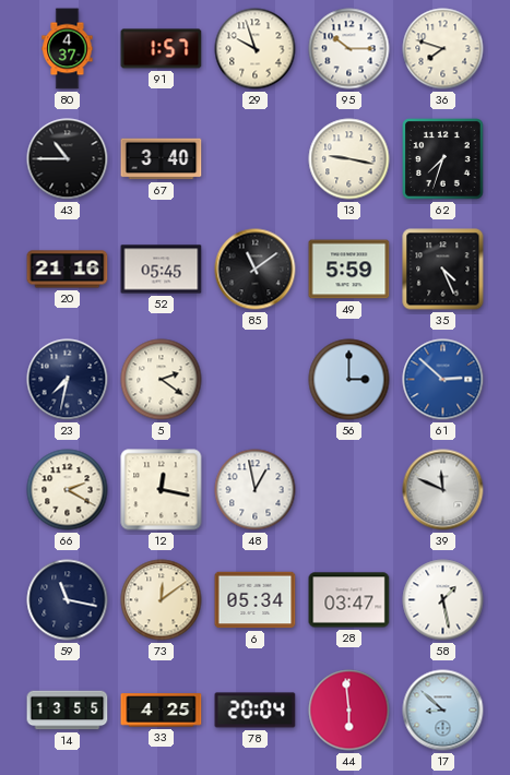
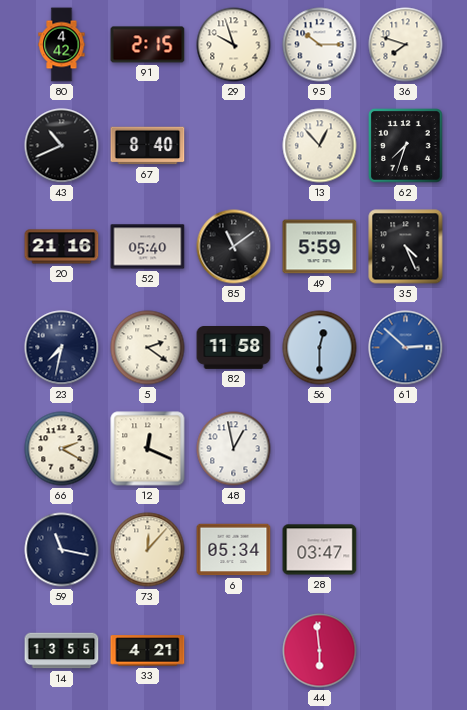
80: 4:37 -> 4:42
91: 1:57 -> 2:15
43: 10:45 -> 10:41
67: 3:40 -> 8:40
13: 9:17 -> 12:53
52: 05:45 -> 05:40
82: none -> 11:58
56: 3:00 -> 12:30
12: 12:17 -> 12:19
39: 11:49 -> none
73: 12:09 -> 12:07
58: 1:28 -> none
33: 4:25 -> 4:21
78: 20:04 -> none
17: 8:52 -> none
